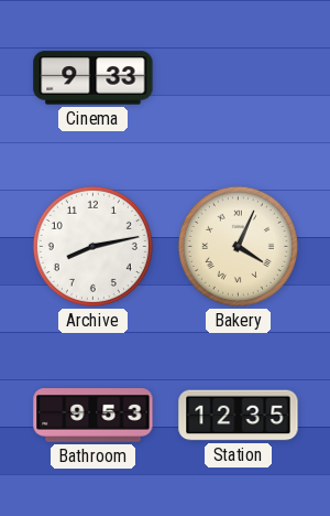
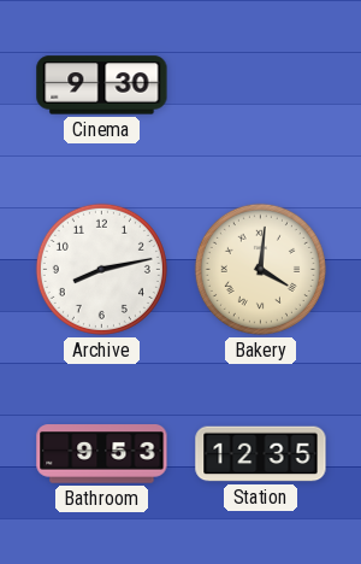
Cinema: 9:33 -> 9:30
Bakery: 4:04 -> 4:01
